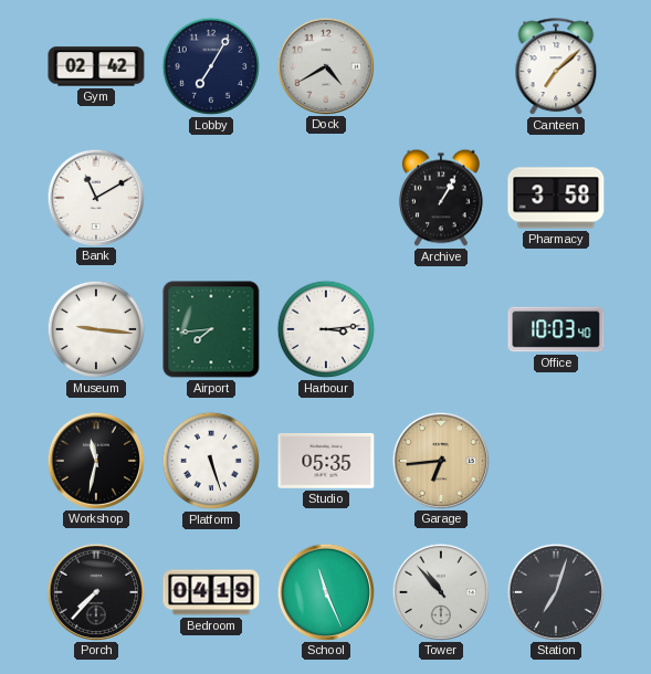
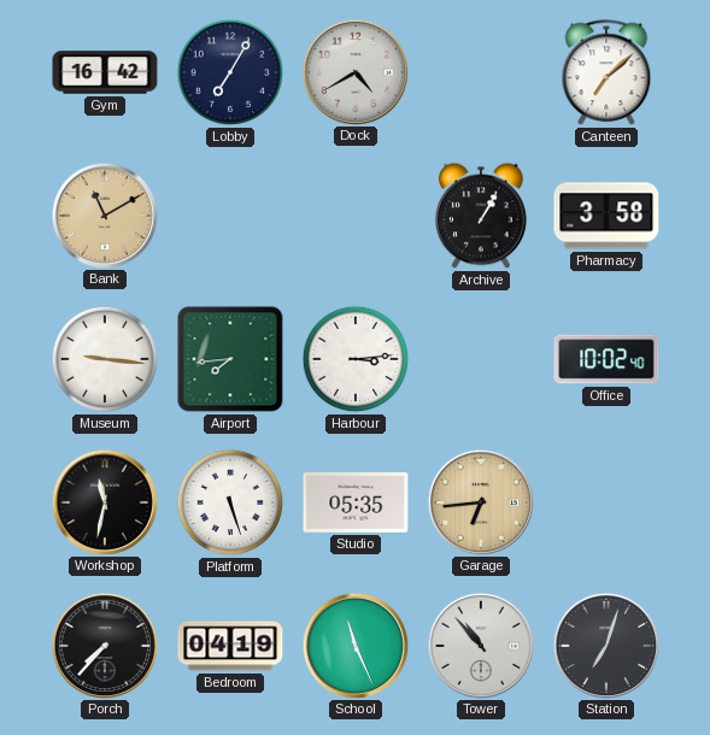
Gym: 02:42 -> 16:42
Bank dial: white -> champagne
Office: 10:03 -> 10:02
